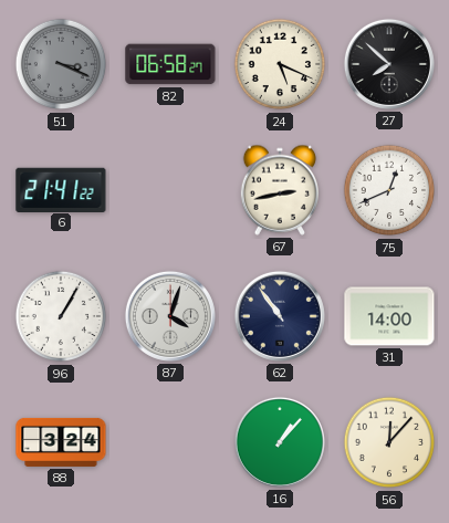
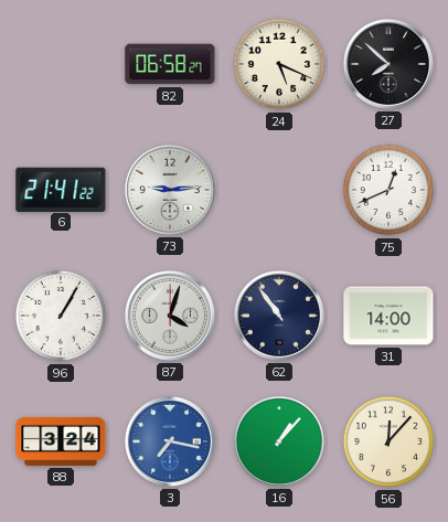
51: 3:19 -> none
73: none -> 9:14
67: 2:43 -> none
3: none -> 7:17
